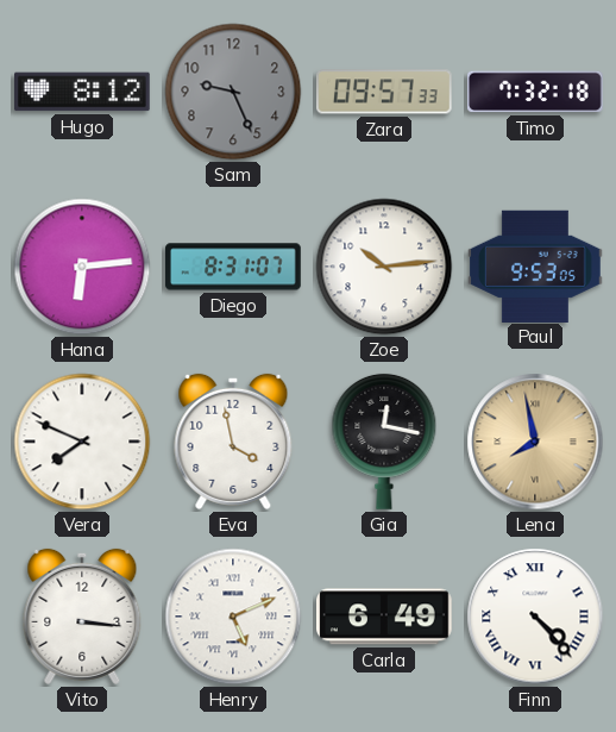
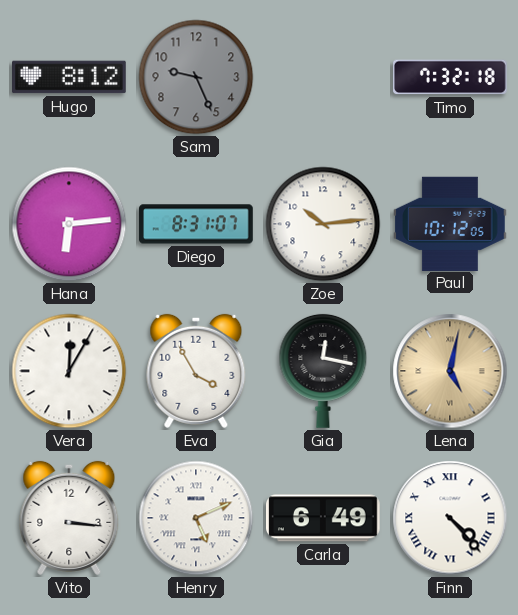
Zara: 09:57 -> none
Paul: 9:53 -> 10:12
Vera: 7:49 -> 12:05
Eva: 3:58 -> 3:55
Lena: 7:58 -> 5:02
